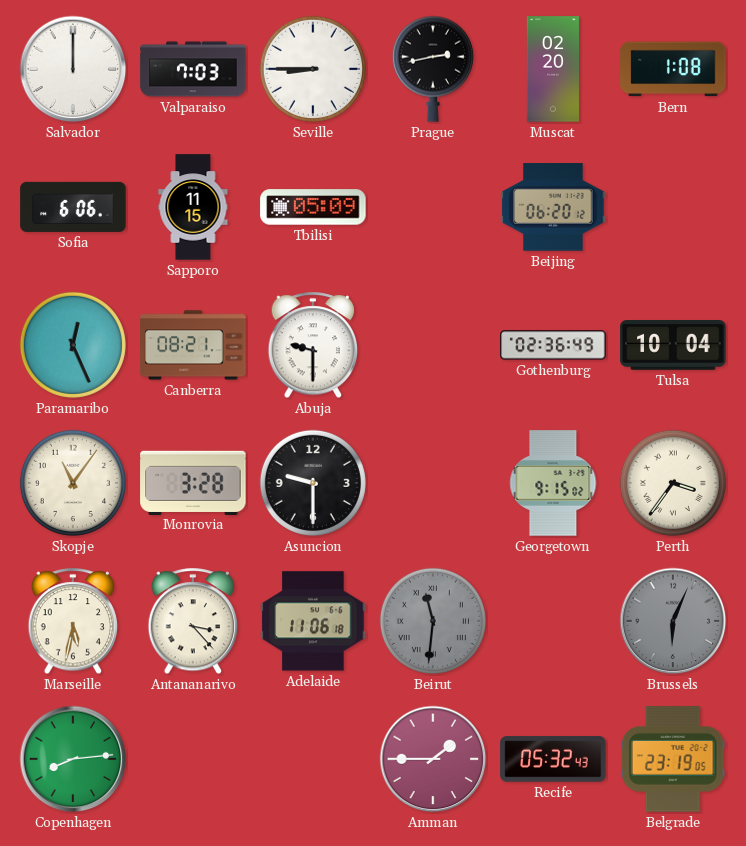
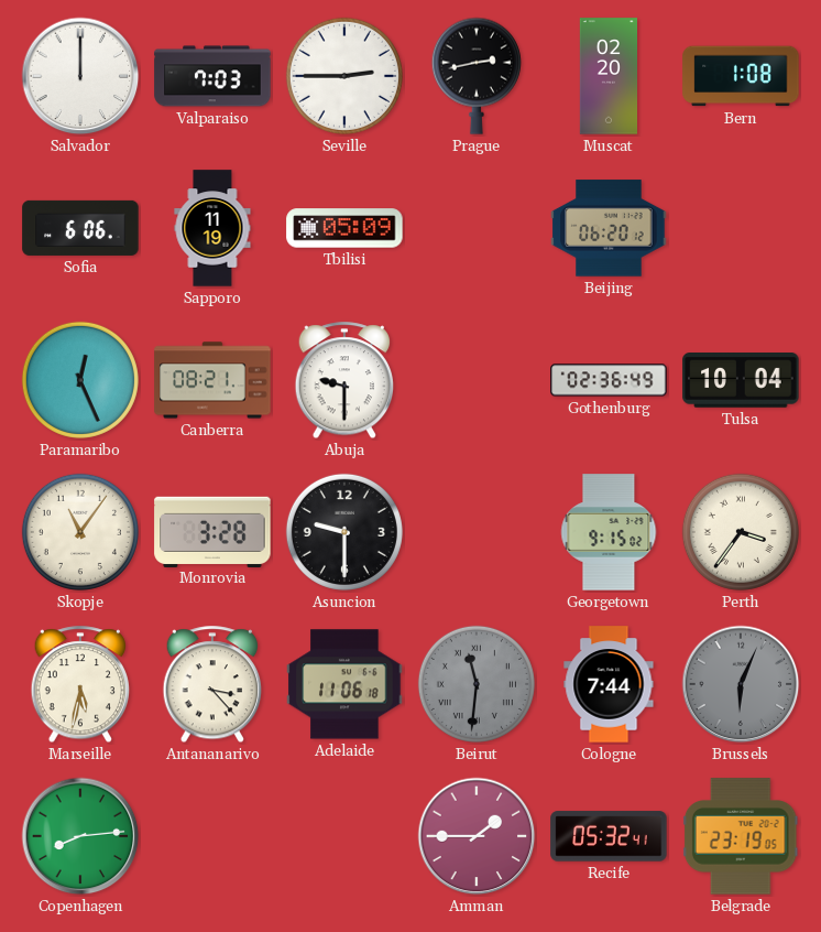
Seville: 8:45 -> 2:45
Sapporo: 11:15 -> 11:19
Cologne: none -> 7:44
Recife: 05:32:43 -> 05:32:41
